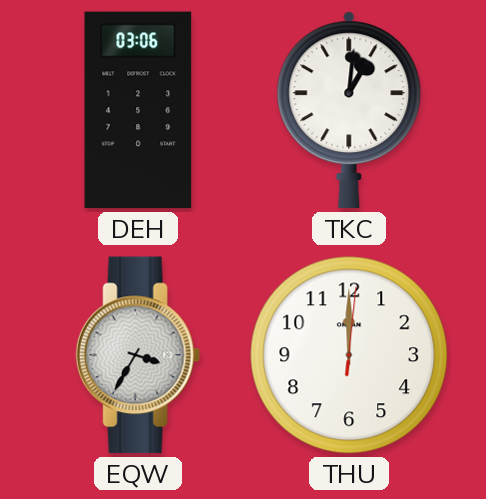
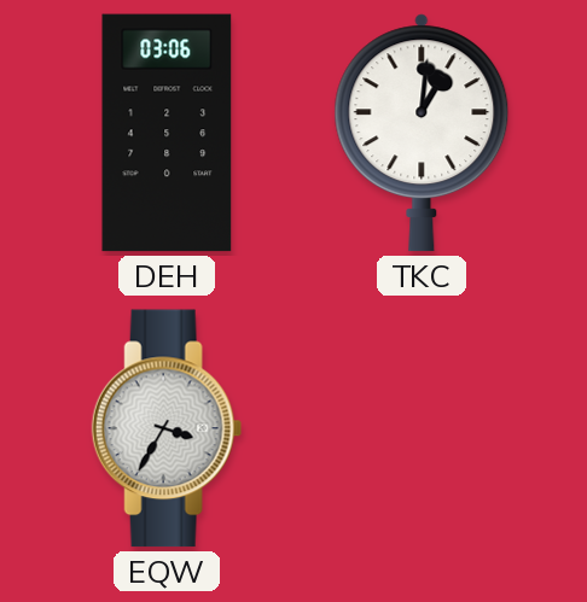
THU: 12:00 -> none
